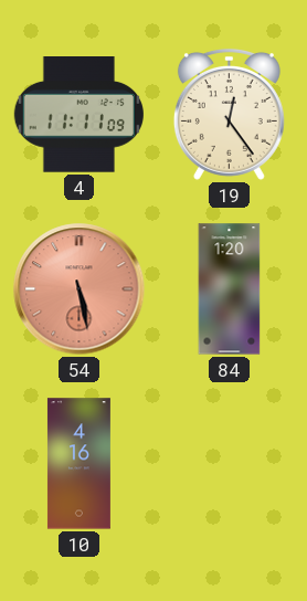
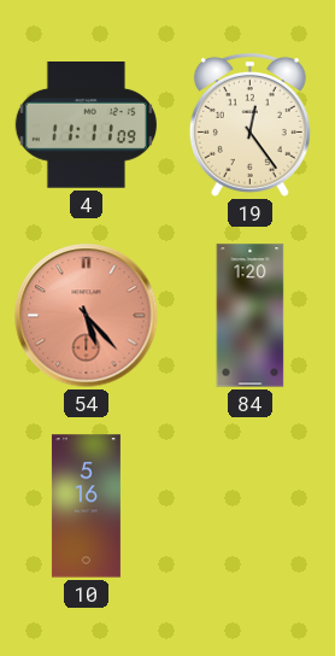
54: 5:28 -> 5:23
10: 4:16 -> 5:16
